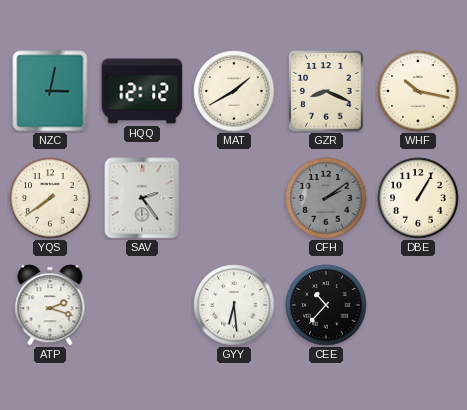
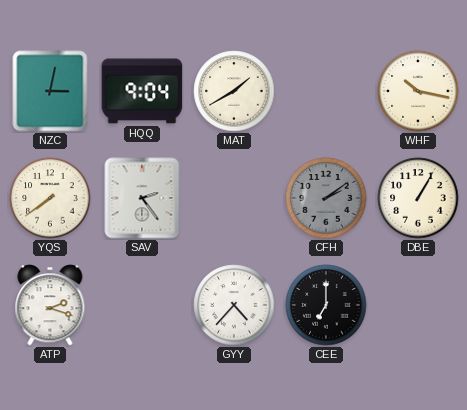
HQQ: 12:12 -> 9:04
GZR: 8:19 -> none
GYY: 6:29 -> 4:37
CEE: 10:37 -> 7:00
